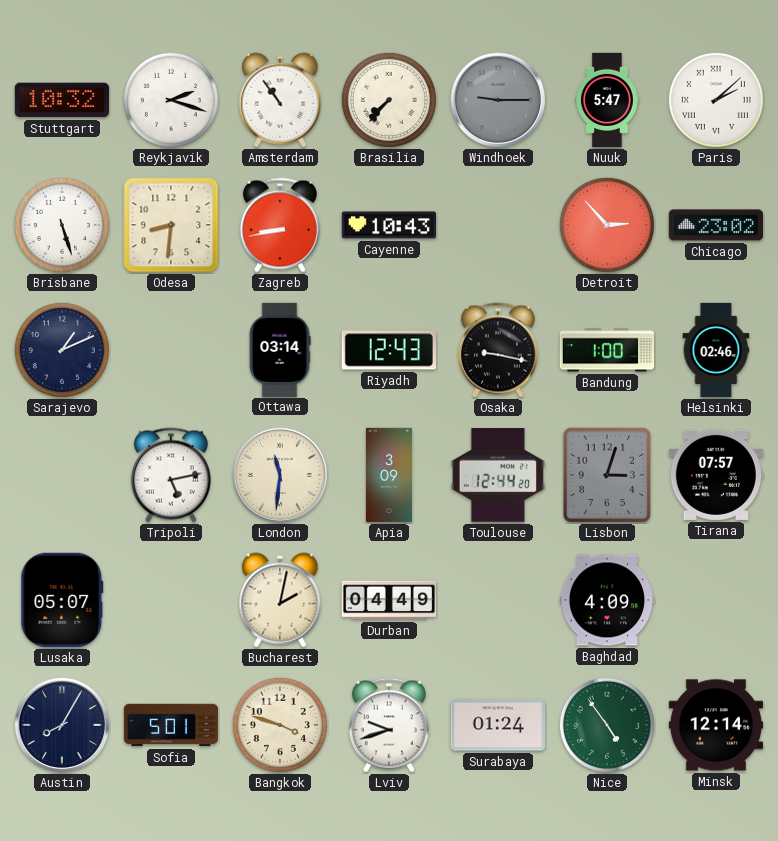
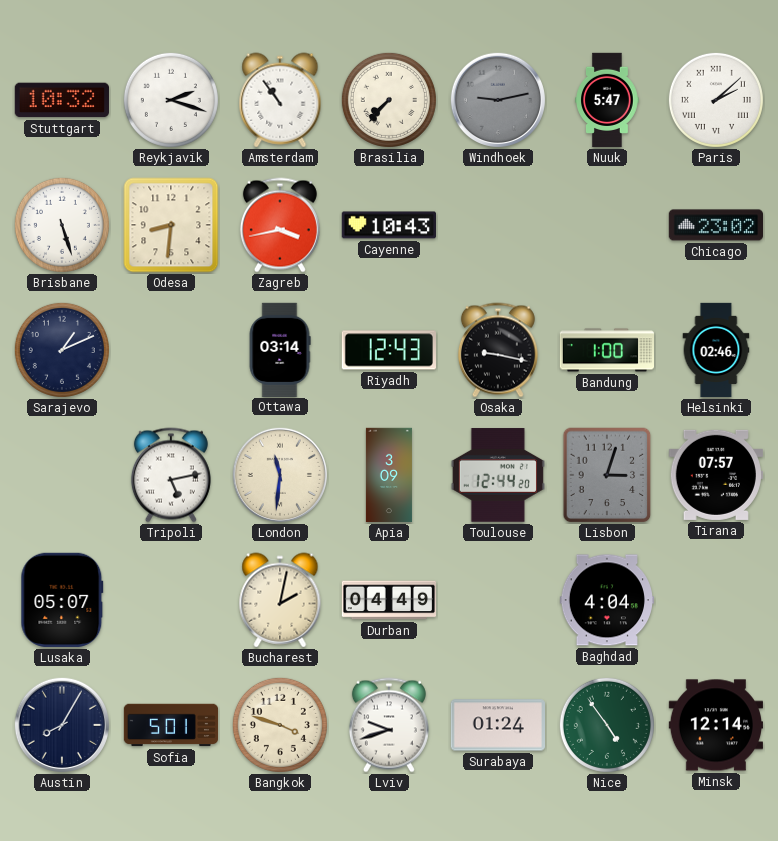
Windhoek: 9:15 -> 9:13
Zagreb: 8:43 -> 3:43
Detroit: 2:53 -> none
Baghdad: 4:09 -> 4:04
